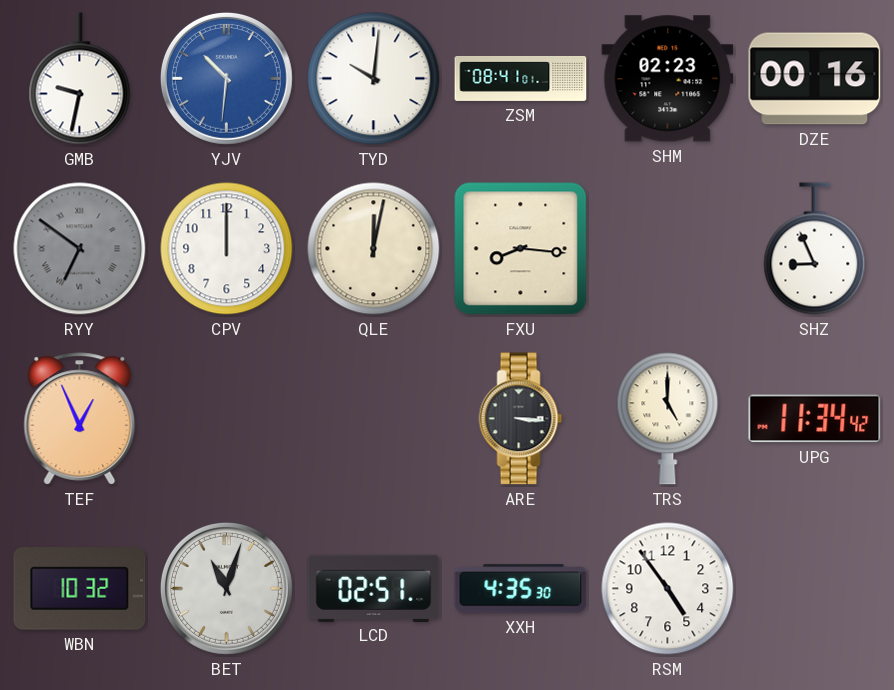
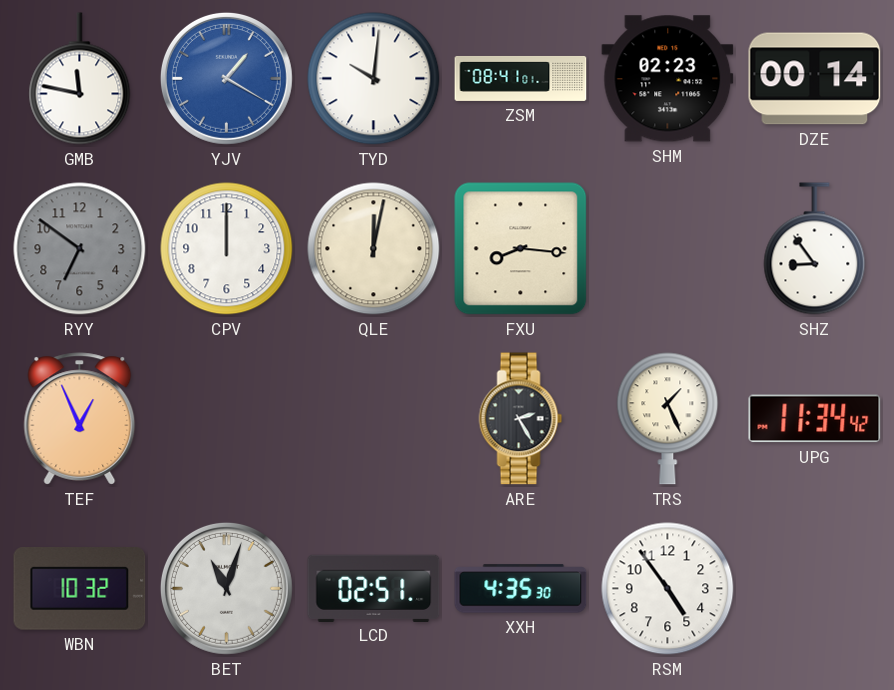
GMB: 9:32 -> 11:47
YJV: 10:31 -> 1:20
DZE: 00:16 -> 00:14
RYY numerals: Roman -> Arabic
SHZ: 8:56 -> 8:54
ARE: 3:16 -> 2:25
TRS: 5:00 -> 1:26
